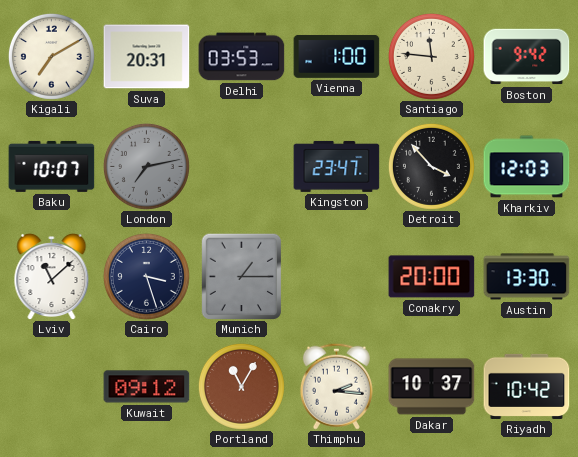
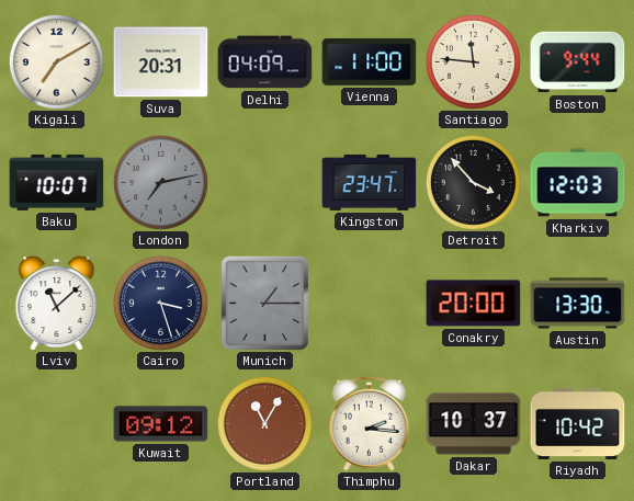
Delhi: 03:53 -> 04:09
Vienna: 1:00 -> 11:00
Boston: 9:42 -> 9:44
